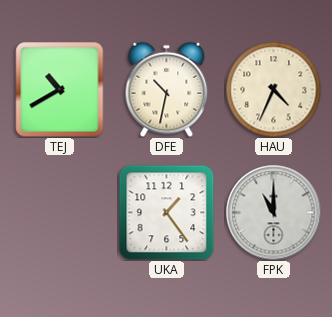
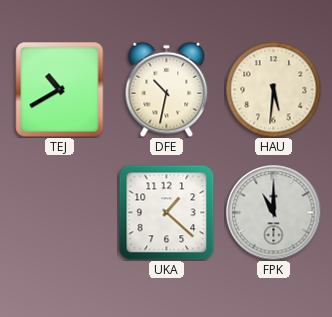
HAU: 4:34 -> 5:31
UKA: 1:24 -> 1:22
